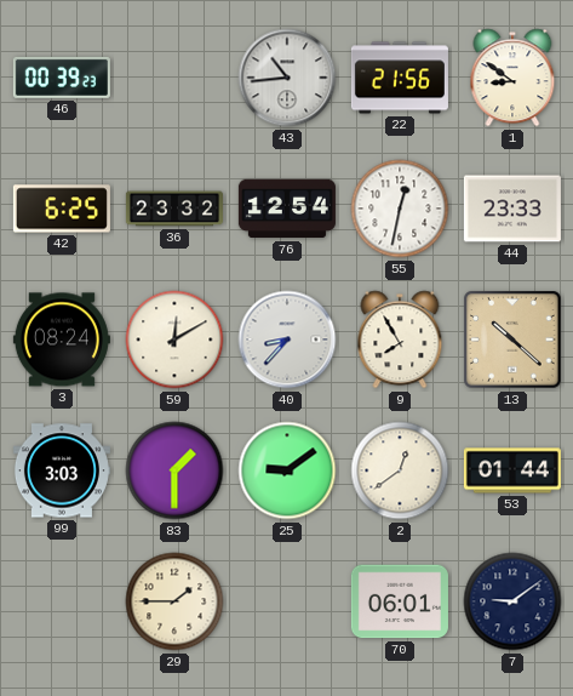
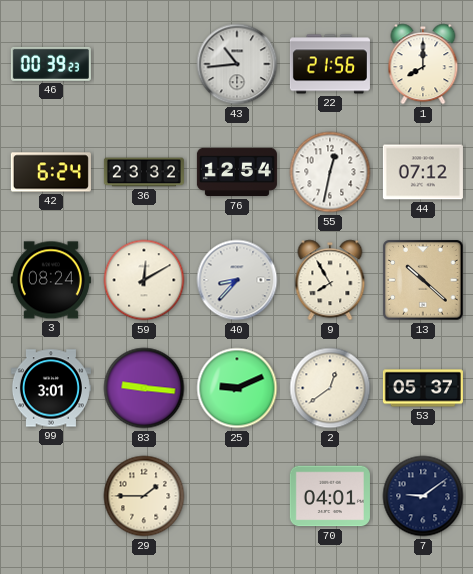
1: 8:51 -> 8:00
42: 6:25 -> 6:24
44: 23:33 -> 07:12
99: 3:03 -> 3:01
83: 1:30 -> 9:16
25: 9:09 -> 9:11
53: 01:44 -> 05:37
70: 06:01 -> 04:01
